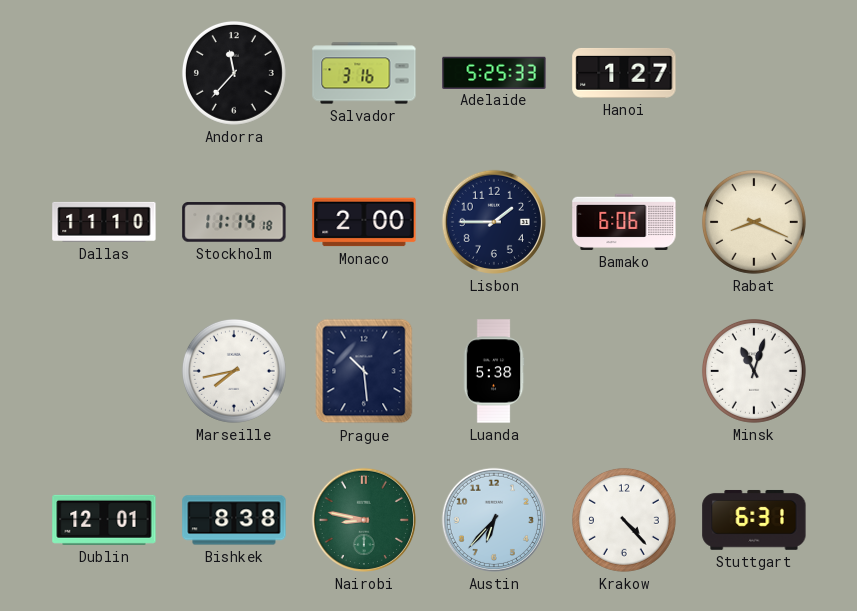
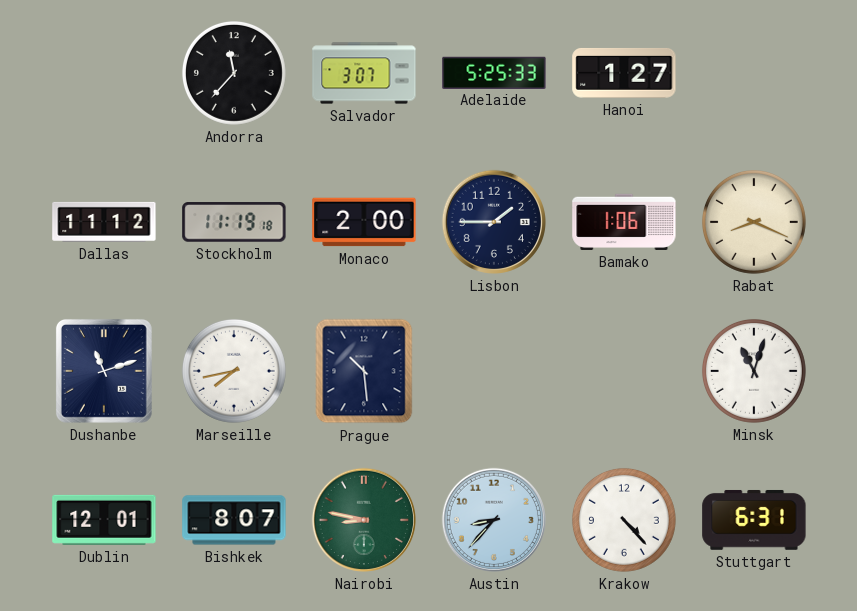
Salvador: 3:16 -> 3:07
Dallas: 11:10 -> 11:12
Stockholm: 11:14 -> 11:19
Bamako: 6:06 -> 1:06
Dushanbe: none -> 11:12
Luanda: 5:38 -> none
Bishkek: 8:38 -> 8:07
Austin: 6:37 -> 8:37
